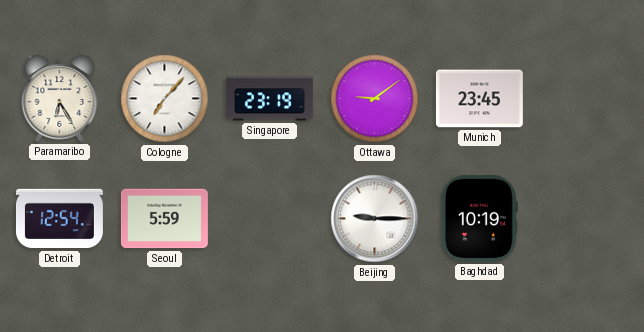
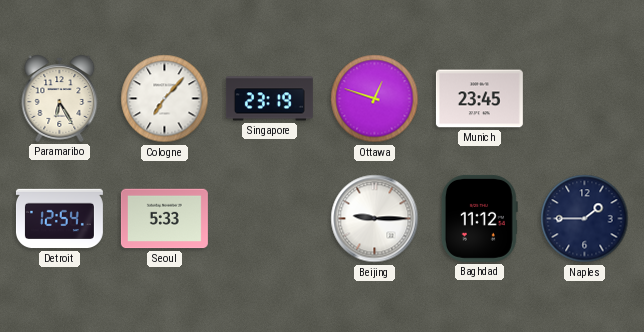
Ottawa: 9:09 -> 12:48
Seoul: 5:59 -> 5:33
Baghdad: 10:19 -> 11:12
Naples: none -> 1:45
